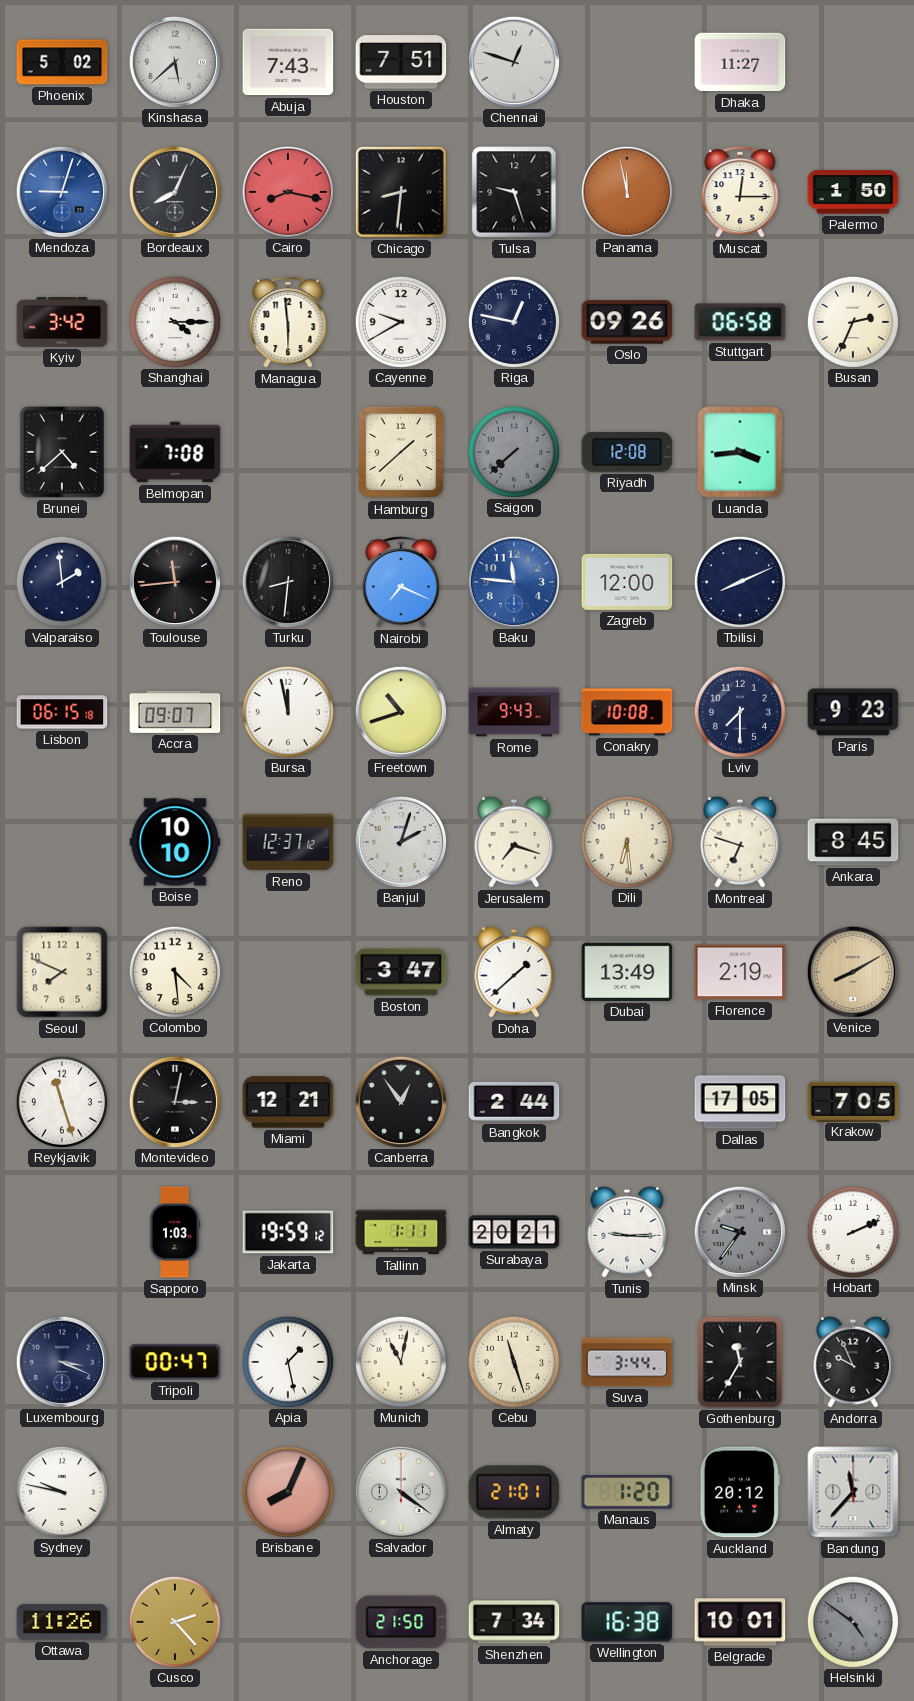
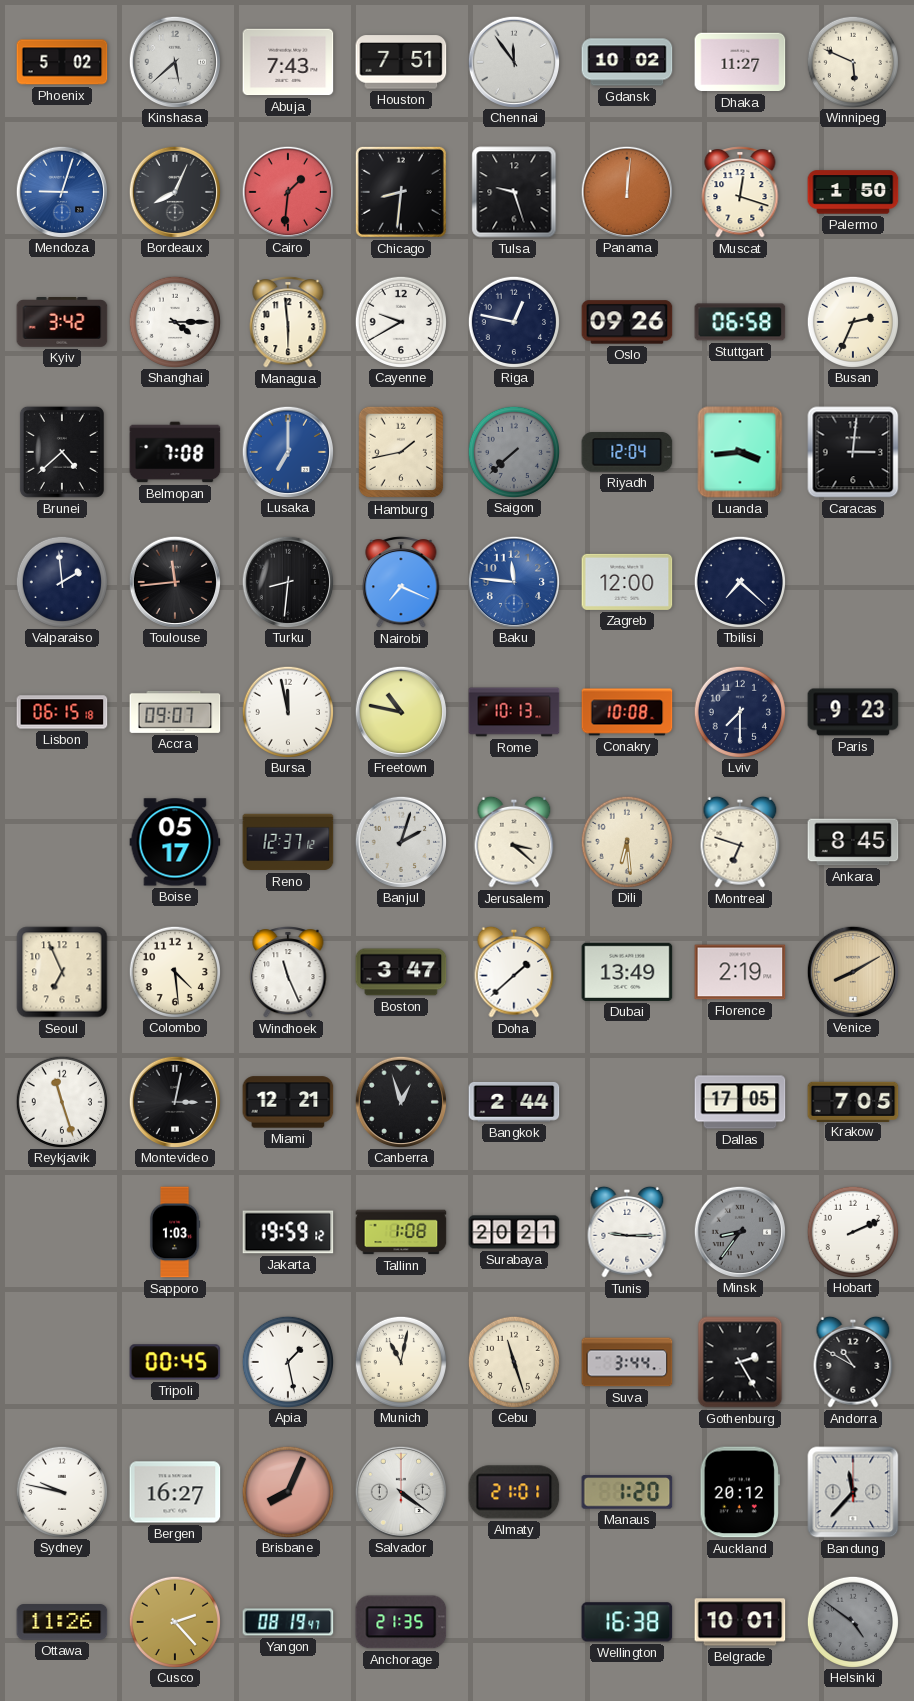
Chennai: 12:48 -> 11:54
Gdansk: none -> 10:02
Winnipeg: none -> 5:49
Cairo: 8:17 -> 1:31
Panama: 11:58 -> 12:01
Muscat: 12:15 -> 12:18
Lusaka: none -> 7:00
Hamburg: 1:38 -> 1:43
Riyadh: 12:08 -> 12:04
Caracas: none -> 3:01
Tbilisi: 8:11 -> 7:22
Freetown: 10:42 -> 10:47
Rome: 9:43 -> 10:13
Boise: 10:10 -> 05:17
Jerusalem: 7:18 -> 3:22
Seoul: 7:49 -> 6:56
Windhoek: none -> 11:26
Canberra: 12:54 -> 12:57
Tallinn: 1:11 -> 1:08
Minsk: 9:36 -> 8:36
Luxembourg: 3:19 -> none
Tripoli: 00:47 -> 00:45
Gothenburg: 11:35 -> 2:25
Andorra: 9:56 -> 10:50
Bergen: none -> 16:27
Yangon: none -> 08:19
Anchorage: 21:50 -> 21:35
Shenzhen: 7:34 -> none
